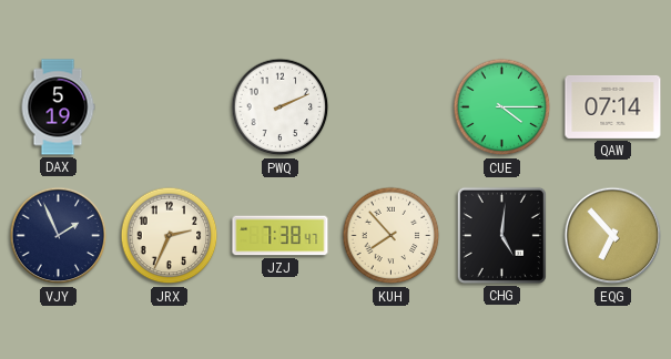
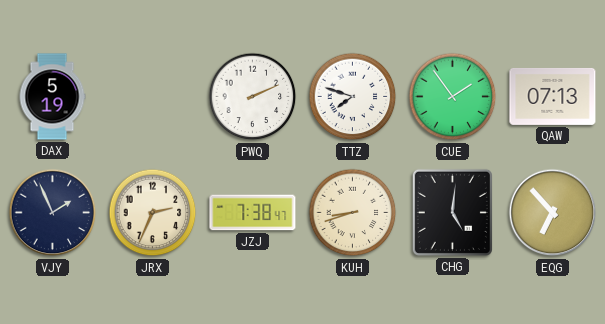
TTZ: none -> 7:48
CUE: 4:15 -> 1:54
QAW: 07:14 -> 07:13
KUH: 7:53 -> 8:42
